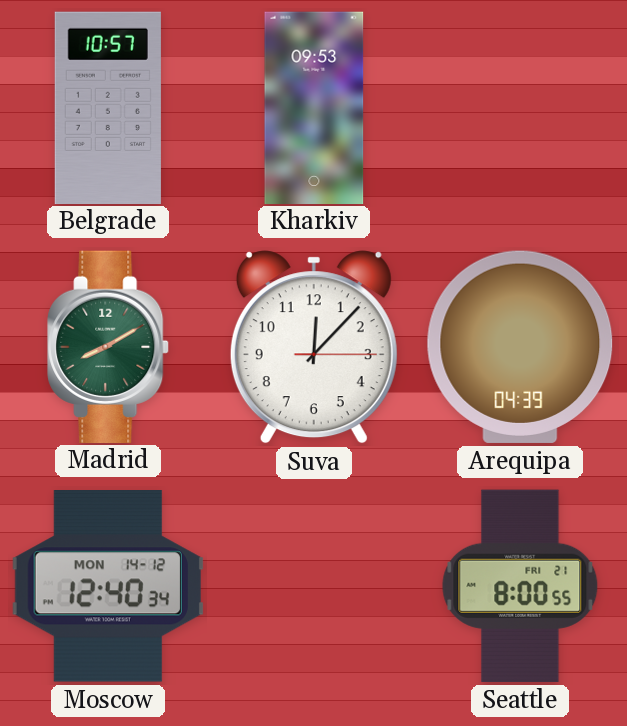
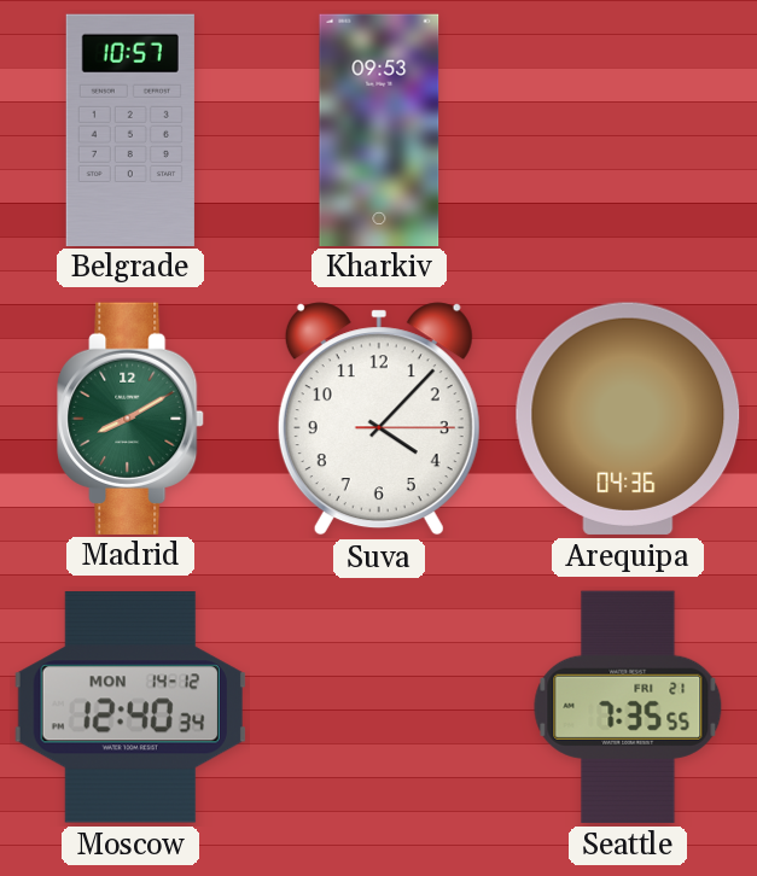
Suva: 12:07 -> 4:07
Arequipa: 04:39 -> 04:36
Seattle: 8:00 -> 7:35
